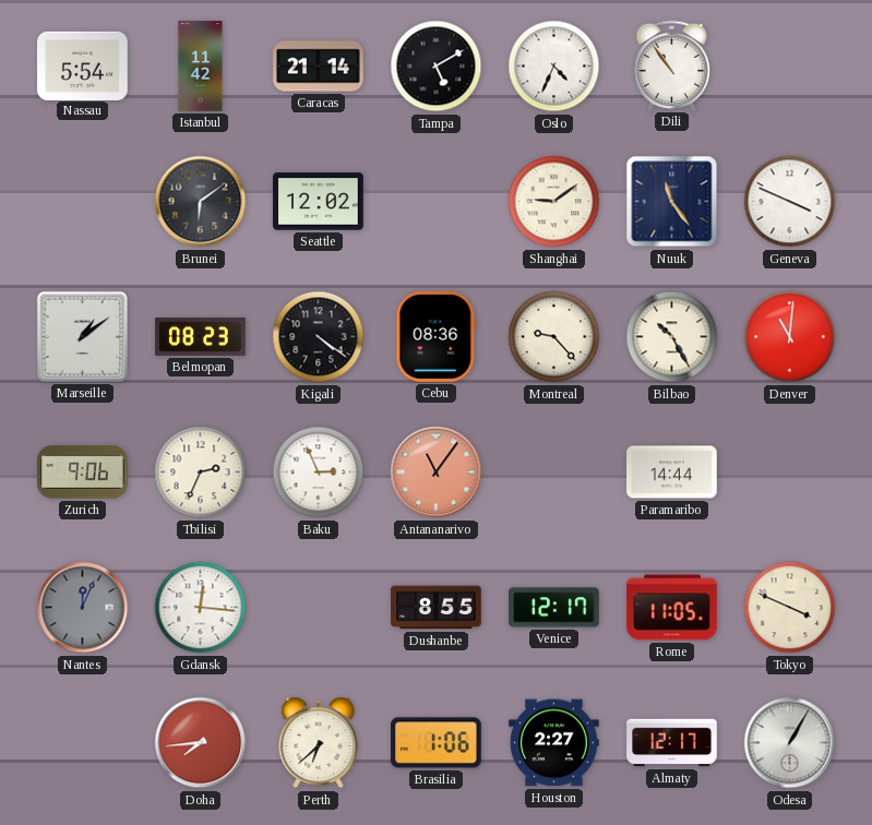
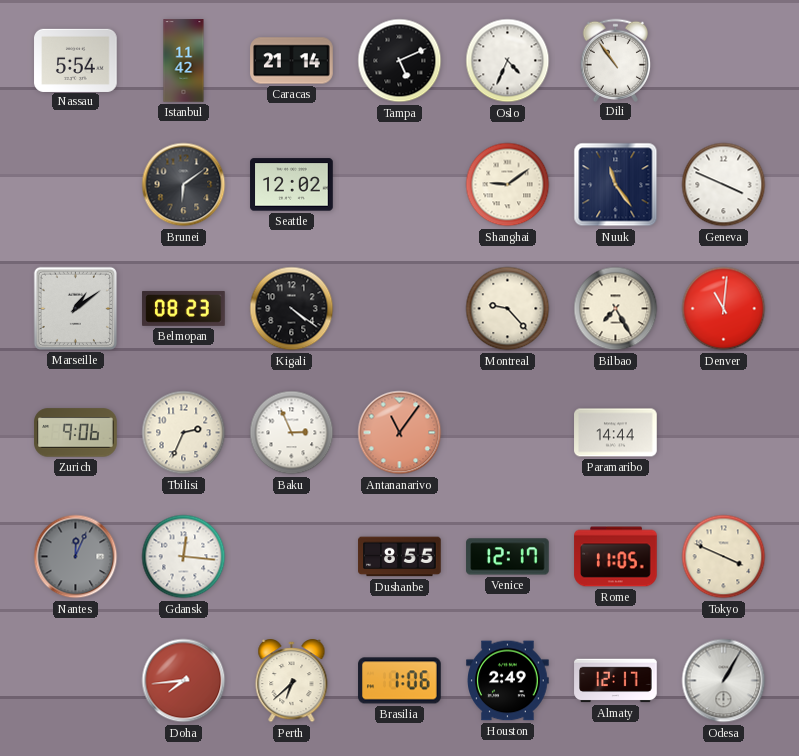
Tampa: 5:10 -> 5:11
Cebu: 08:36 -> none
Bilbao: 10:25 -> 7:25
Houston: 2:27 -> 2:49
